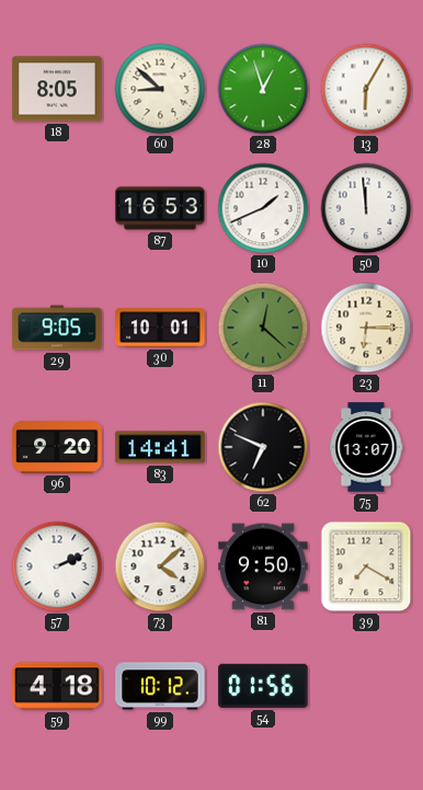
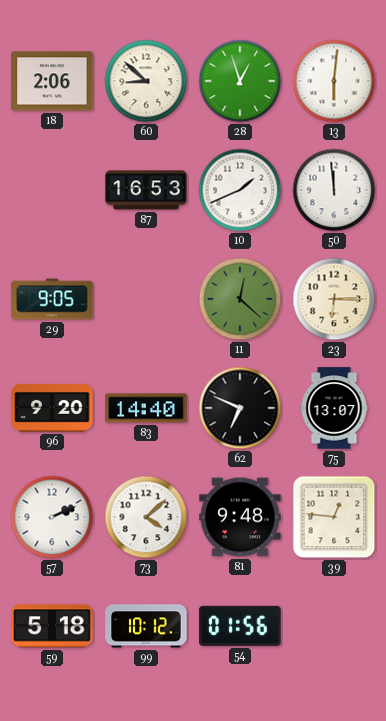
18: 8:05 -> 2:06
13: 6:05 -> 6:01
30: 10:01 -> none
83: 14:41 -> 14:40
81: 9:50 -> 9:48
39: 7:20 -> 12:46
59: 4:18 -> 5:18
